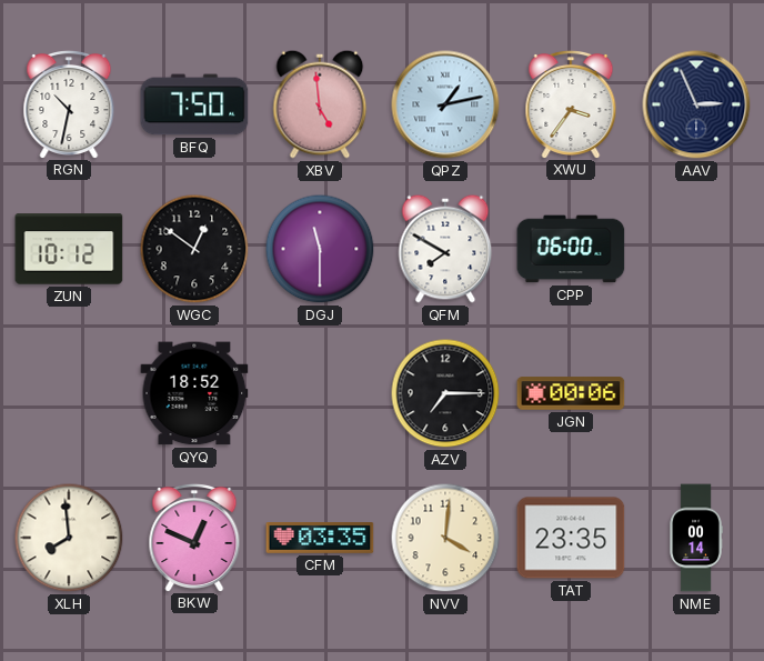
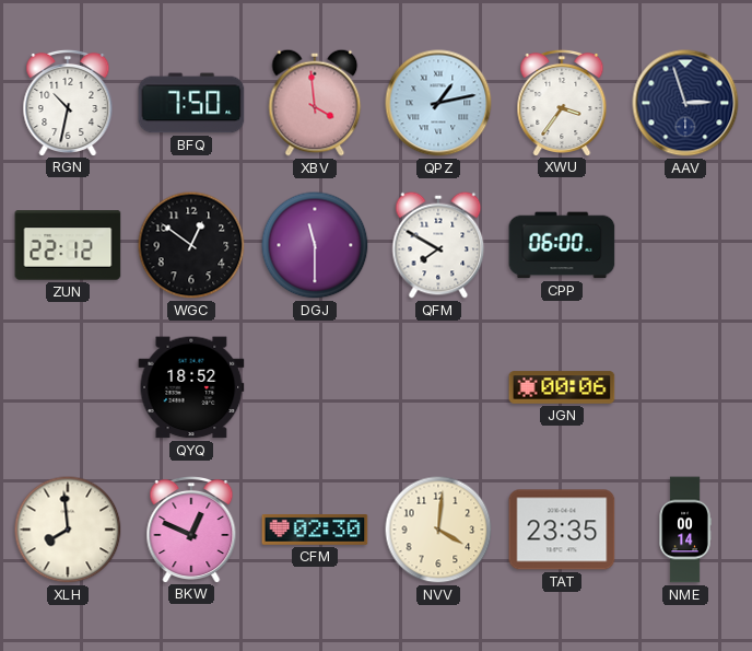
XBV: 4:59 -> 3:59
AAV: 2:56 -> 2:57
ZUN: 10:12 -> 22:12
AZV: 7:15 -> none
CFM: 03:35 -> 02:30
